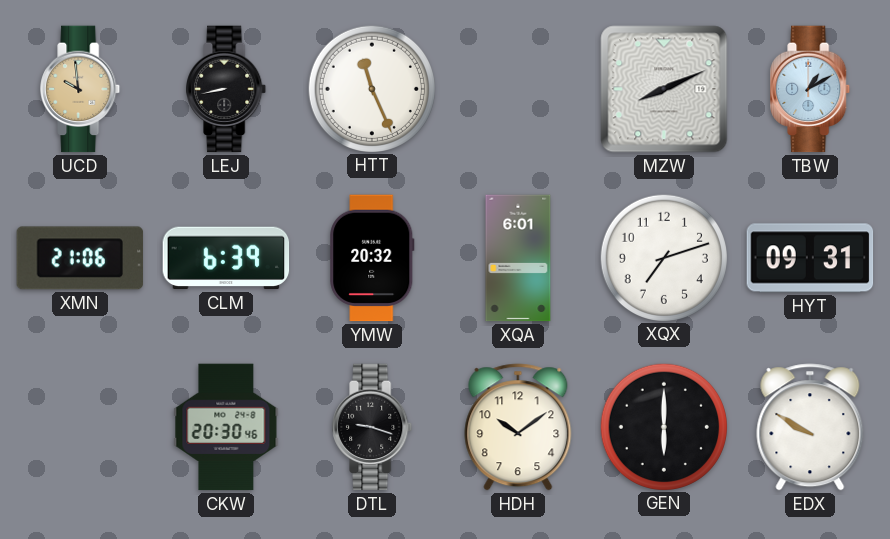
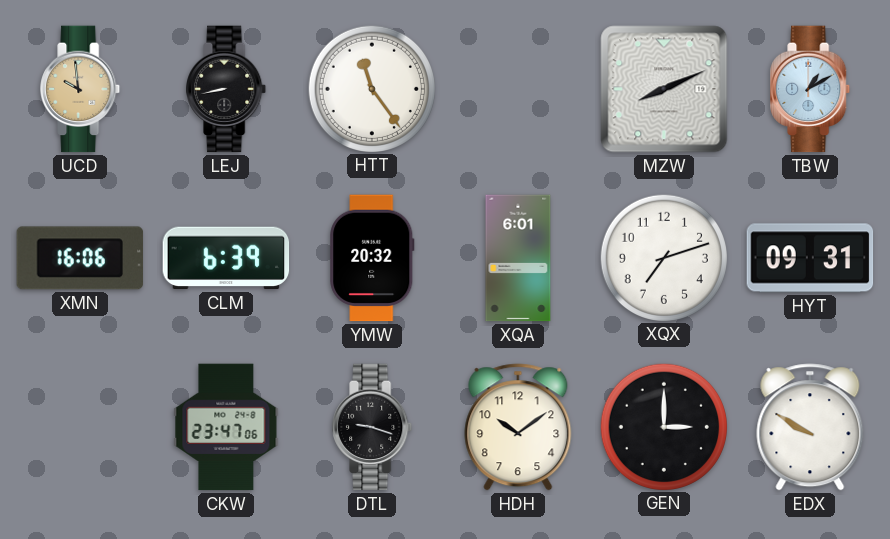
HTT: 11:26 -> 11:24
XMN: 21:06 -> 16:06
CKW: 20:30 -> 23:47
GEN: 6:00 -> 3:00
